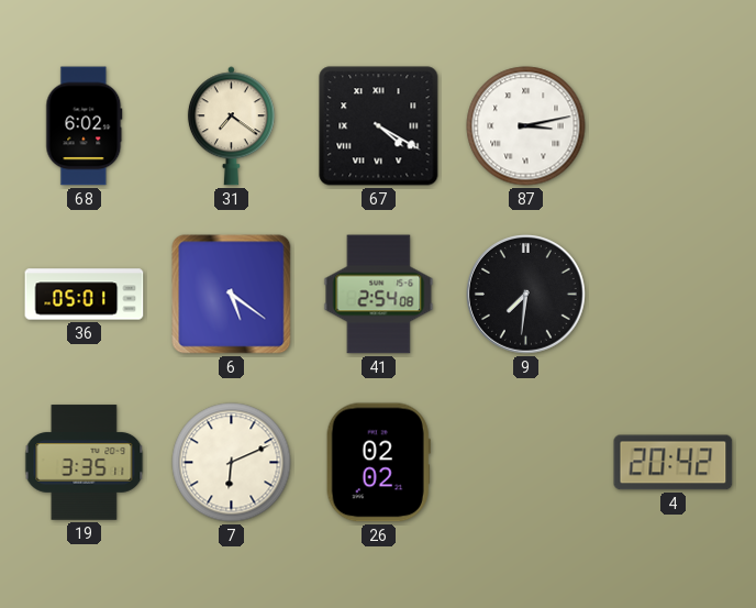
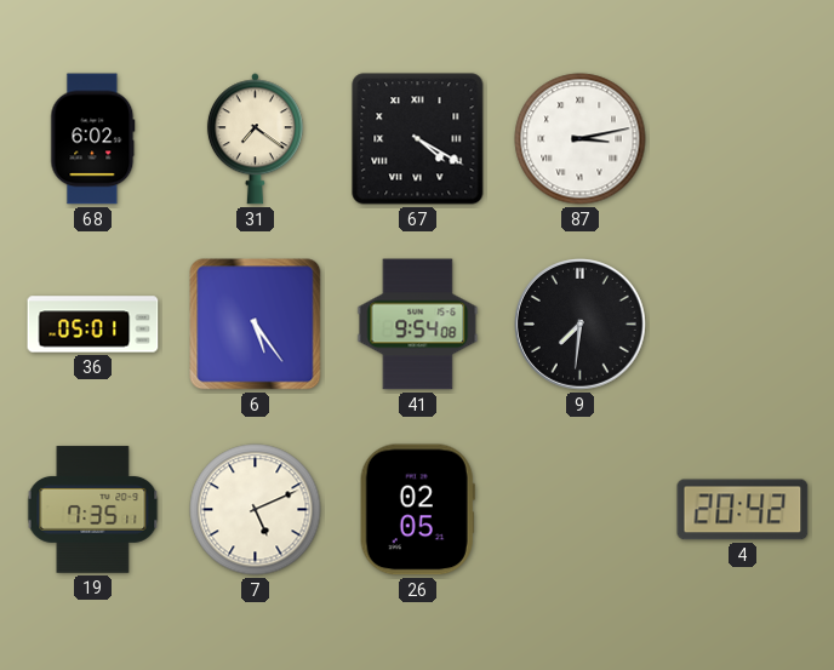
6: 5:21 -> 5:24
41: 2:54 -> 9:54
19: 3:35 -> 7:35
7: 6:11 -> 5:11
26: 02:02 -> 02:05
